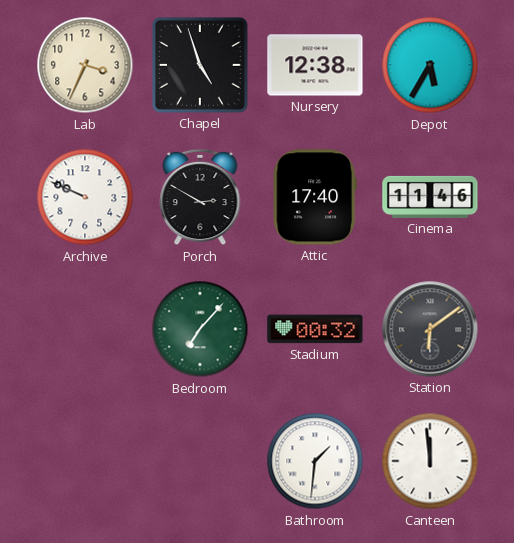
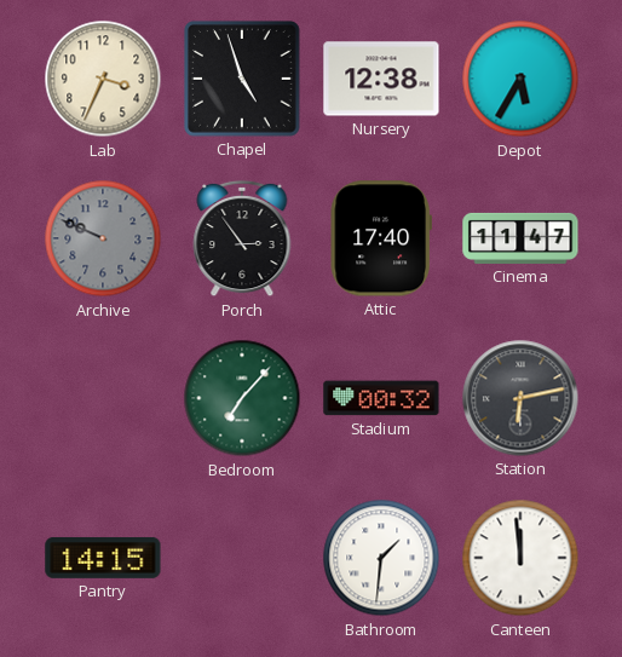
Archive dial: white -> grey
Porch: 2:50 -> 2:54
Cinema: 11:46 -> 11:47
Station: 6:09 -> 6:13
Pantry: none -> 14:15
